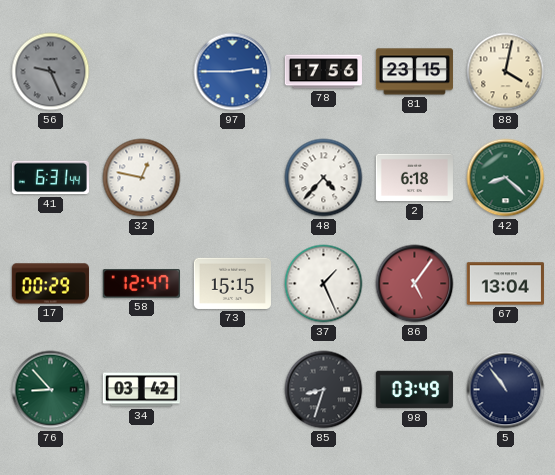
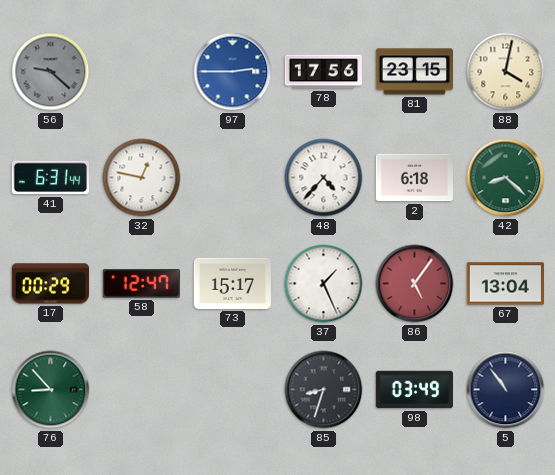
56: 9:26 -> 9:22
73: 15:15 -> 15:17
34: 03:42 -> none
